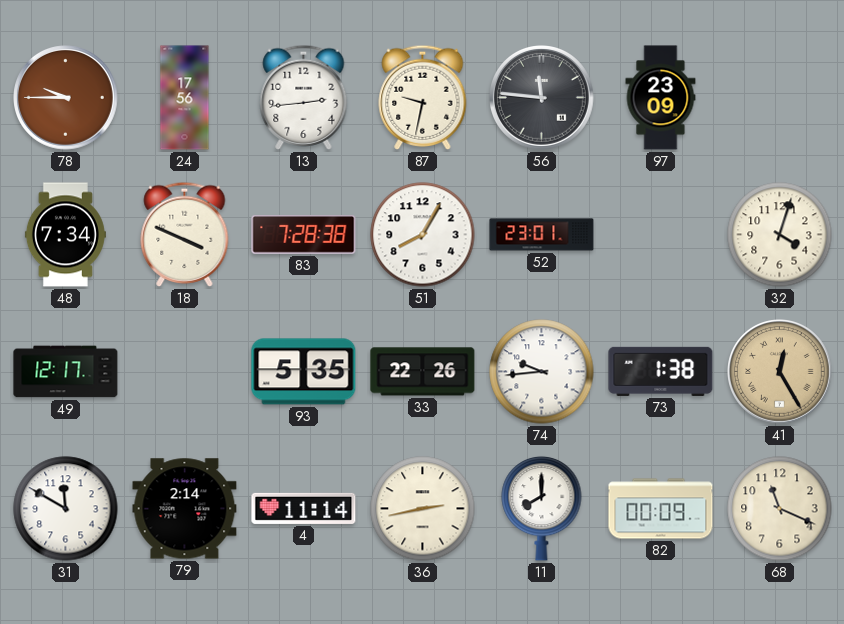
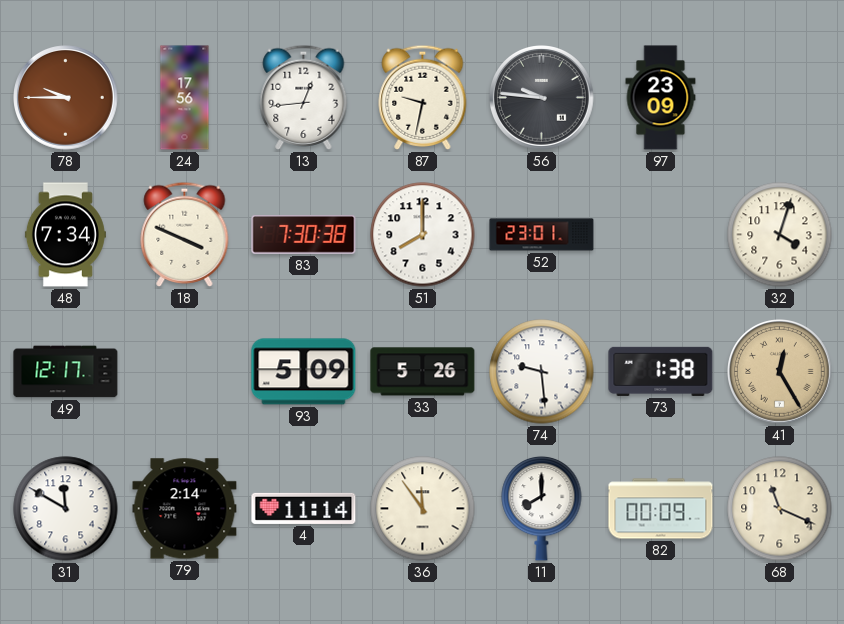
13: 2:44 -> 12:44
56: 11:46 -> 9:46
83: 7:28 -> 7:30
51: 8:05 -> 8:00
93: 5:35 -> 5:09
33: 22:26 -> 5:26
74: 9:44 -> 9:29
36: 2:43 -> 11:54
